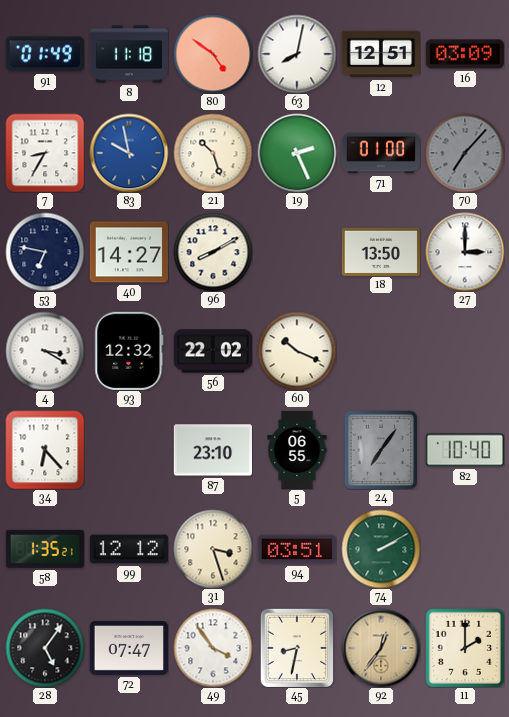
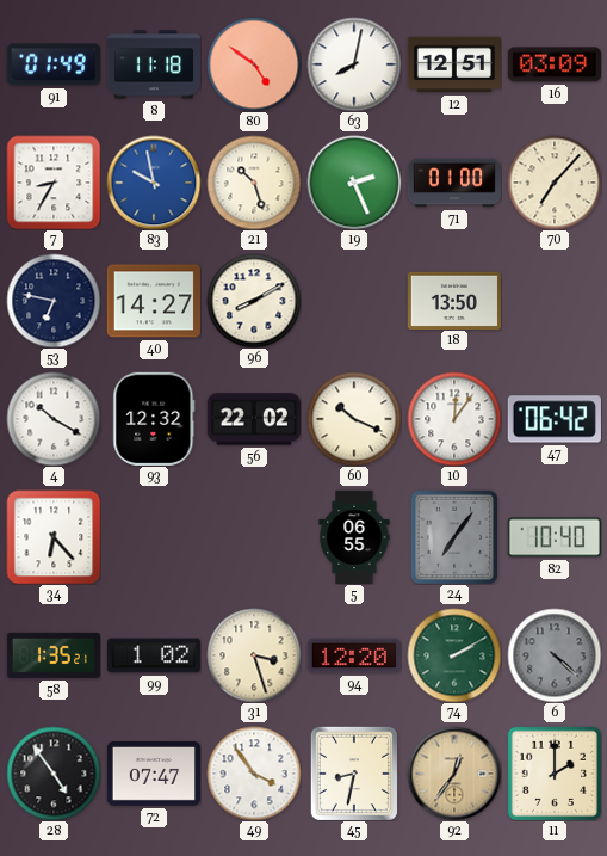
70 dial: grey -> cream
27: 3:00 -> none
4: 3:20 -> 10:20
10: none -> 12:06
47: none -> 06:42
87: 23:10 -> none
99: 12:12 -> 1:02
94: 03:51 -> 12:20
6: none -> 4:22
28: 5:06 -> 4:54
